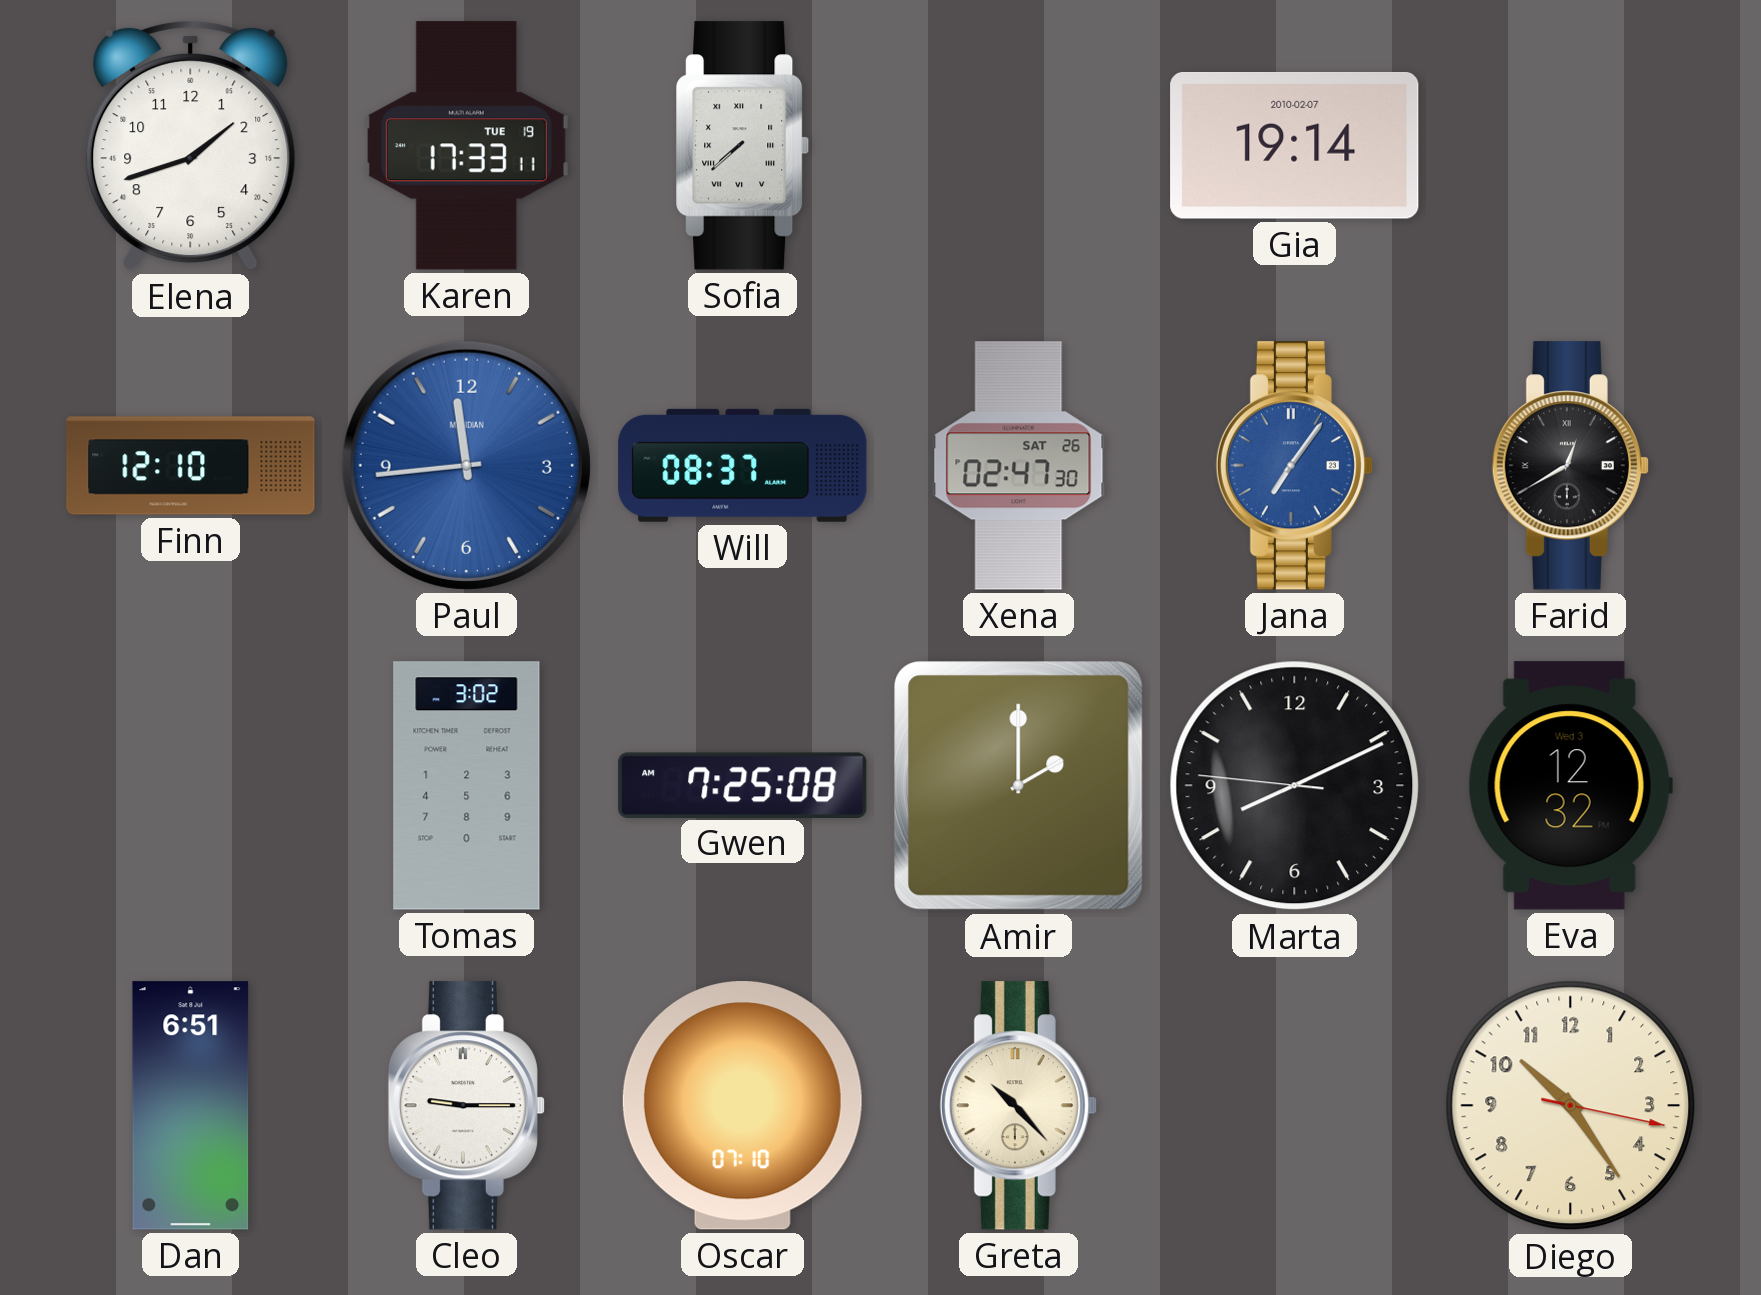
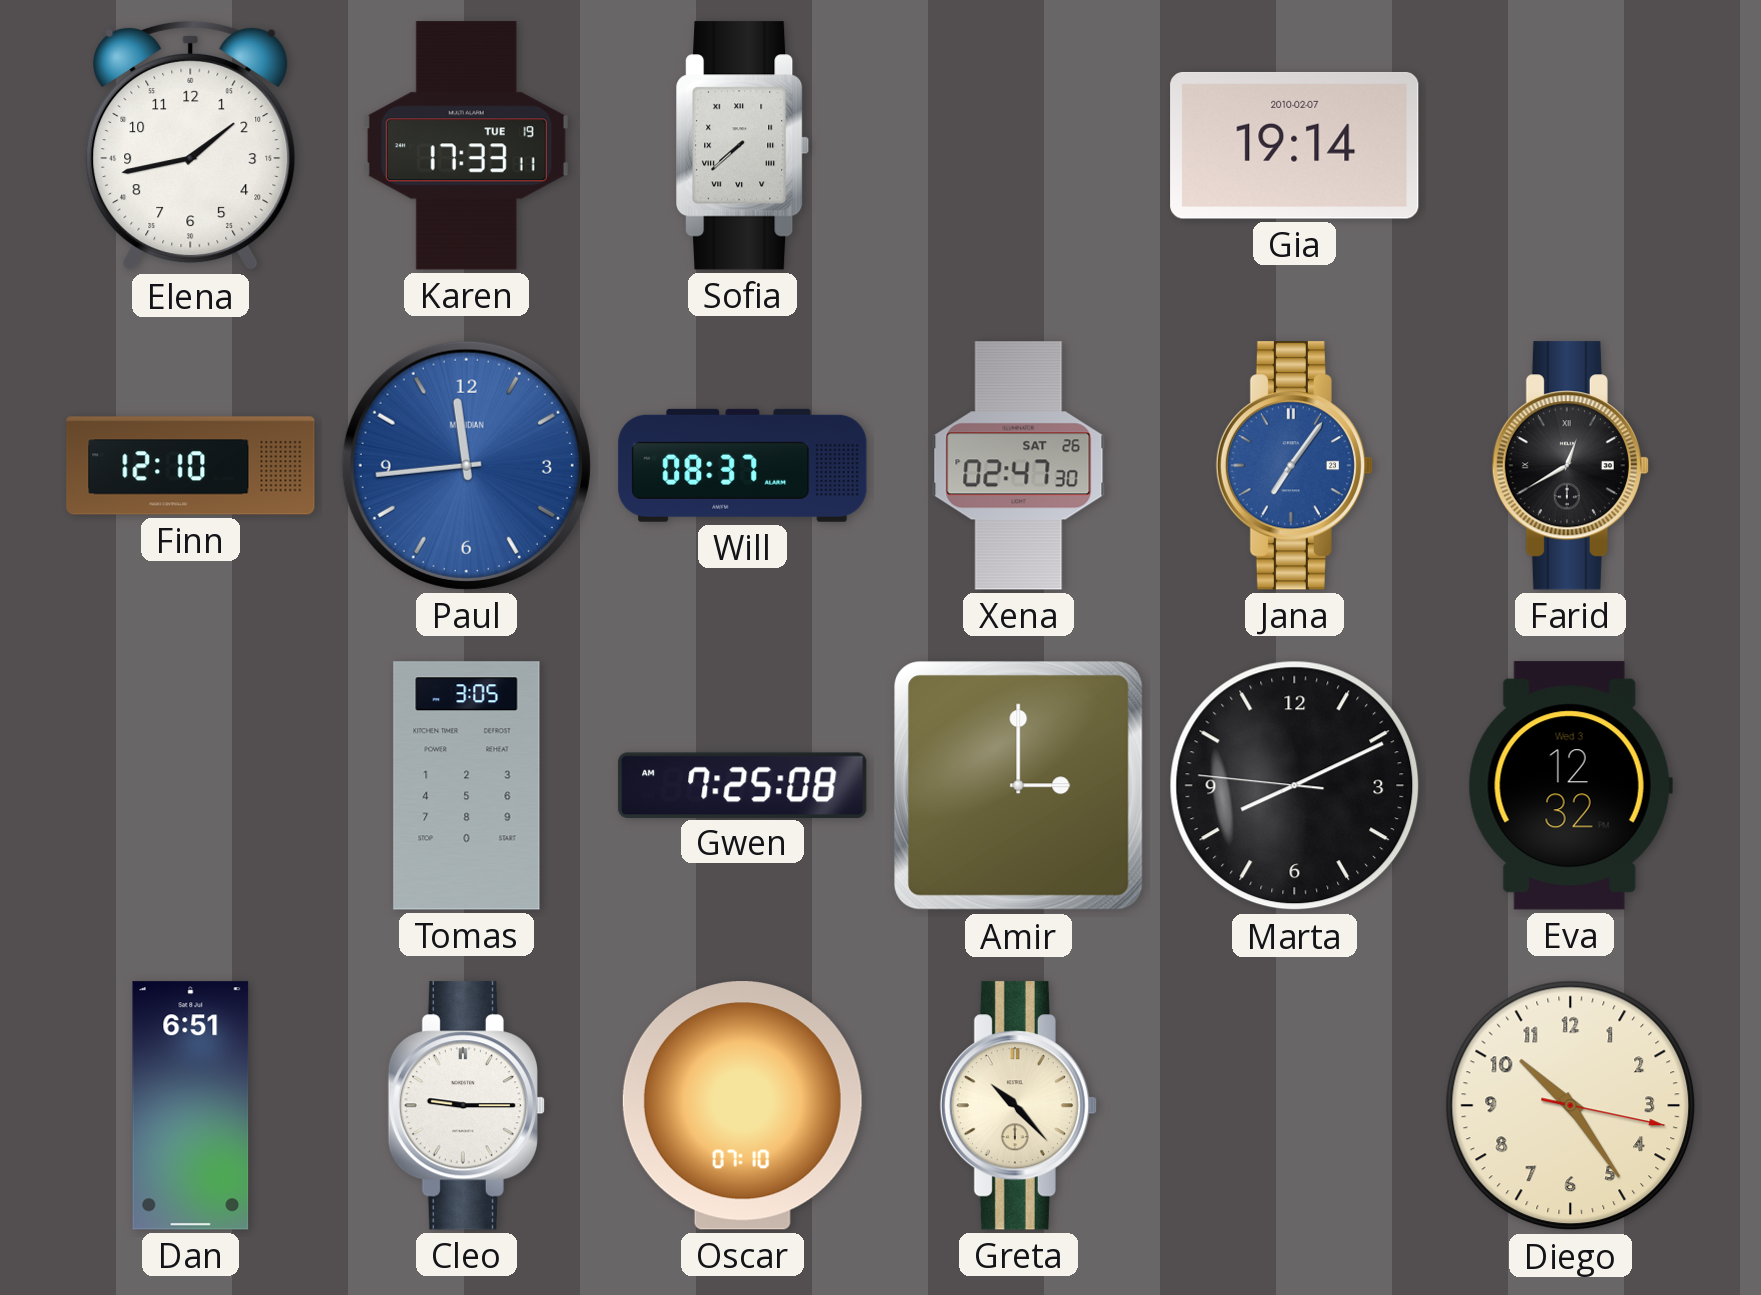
Elena: 1:42 -> 1:43
Tomas: 3:02 -> 3:05
Amir: 2:00 -> 3:00
